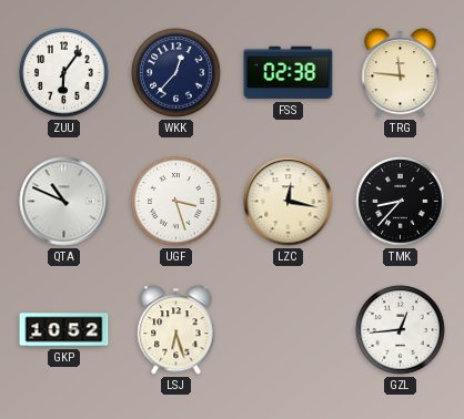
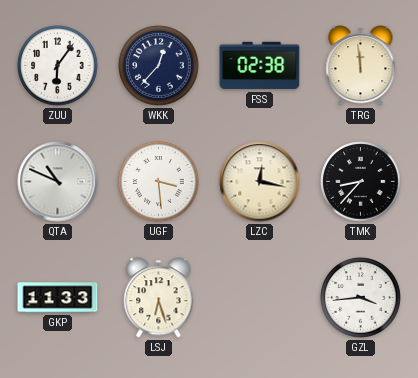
TRG: 11:46 -> 11:59
UGF: 3:27 -> 3:29
GKP: 10:52 -> 11:33
GZL: 12:44 -> 3:44
